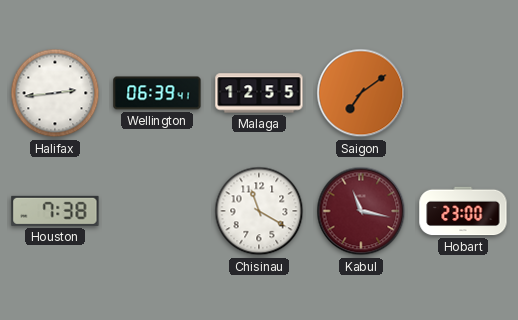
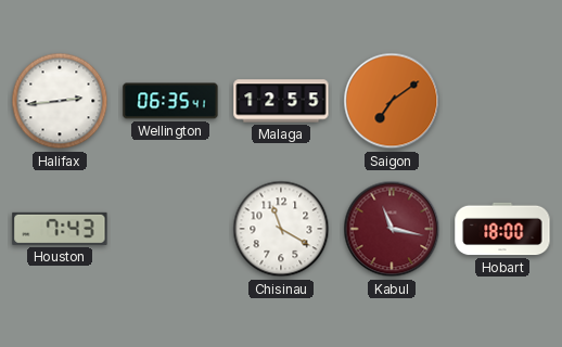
Wellington: 06:39 -> 06:35
Houston: 7:38 -> 7:43
Hobart: 23:00 -> 18:00
